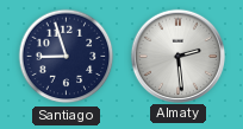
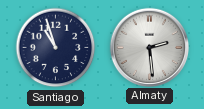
Santiago: 8:57 -> 10:57
